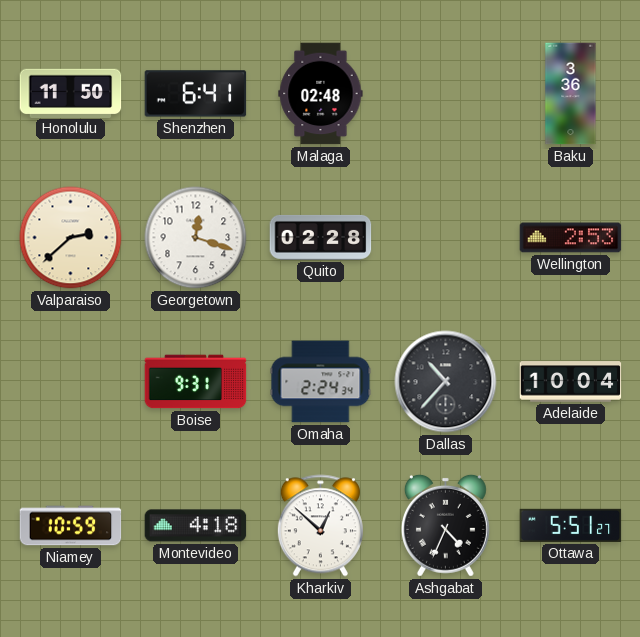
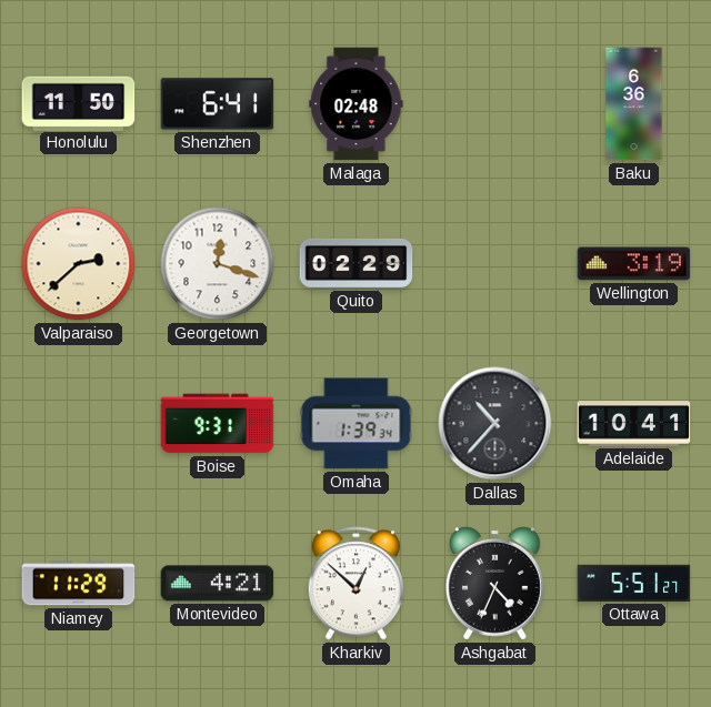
Baku: 3:36 -> 6:36
Quito: 02:28 -> 02:29
Wellington: 2:53 -> 3:19
Omaha: 2:24 -> 1:39
Adelaide: 10:04 -> 10:41
Niamey: 10:59 -> 11:29
Montevideo: 4:18 -> 4:21
